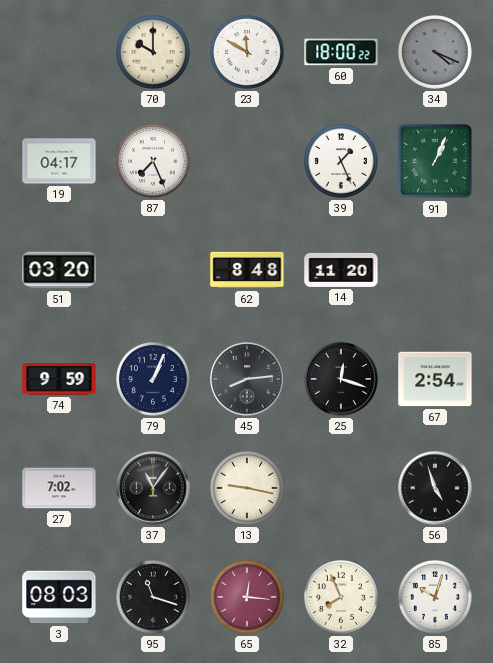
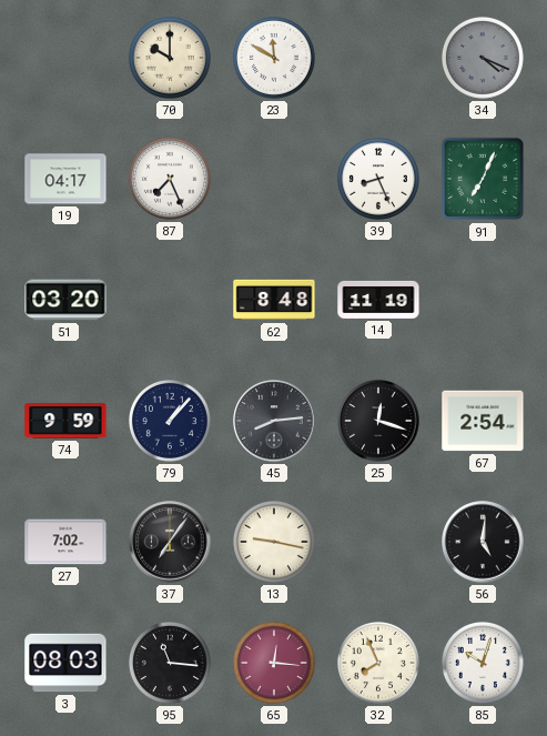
60: 18:00 -> none
39: 1:26 -> 8:26
91: 1:04 -> 7:04
14: 11:20 -> 11:19
79: 1:04 -> 1:07
37: 11:06 -> 7:06
56: 4:57 -> 5:01
95: 11:18 -> 11:16
